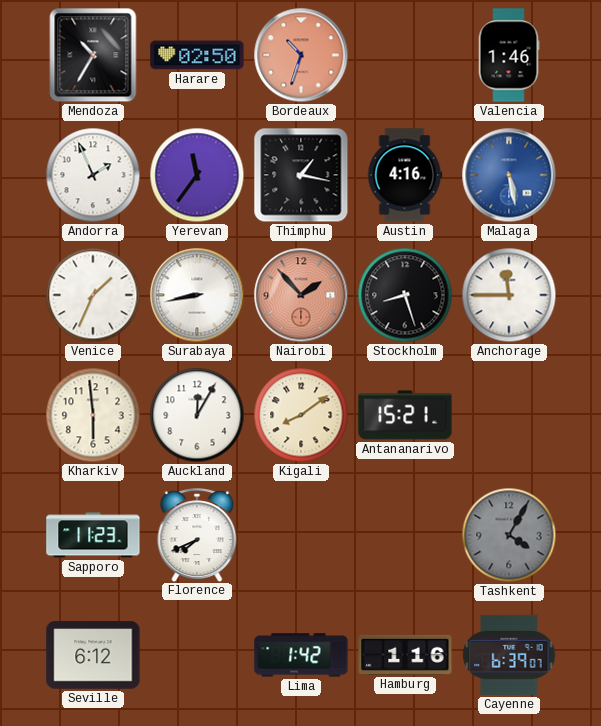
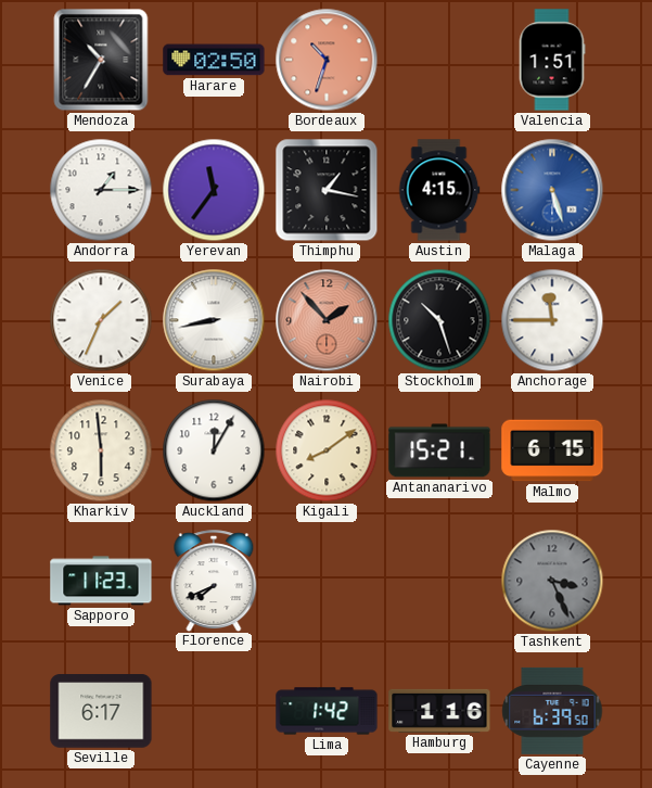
Valencia: 1:46 -> 1:51
Andorra: 1:56 -> 1:15
Austin: 4:16 -> 4:15
Malaga: 5:28 -> 5:27
Stockholm: 8:27 -> 10:27
Malmo: none -> 6:15
Tashkent: 4:05 -> 3:26
Seville: 6:12 -> 6:17
Cayenne: 6:39:07 -> 6:39:50
